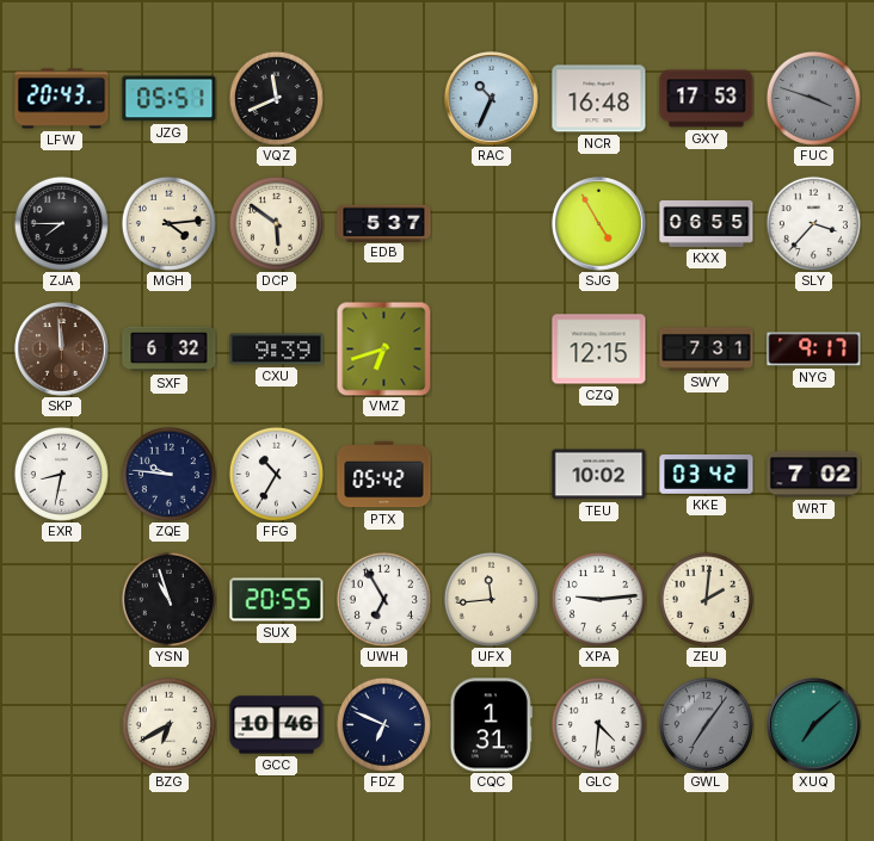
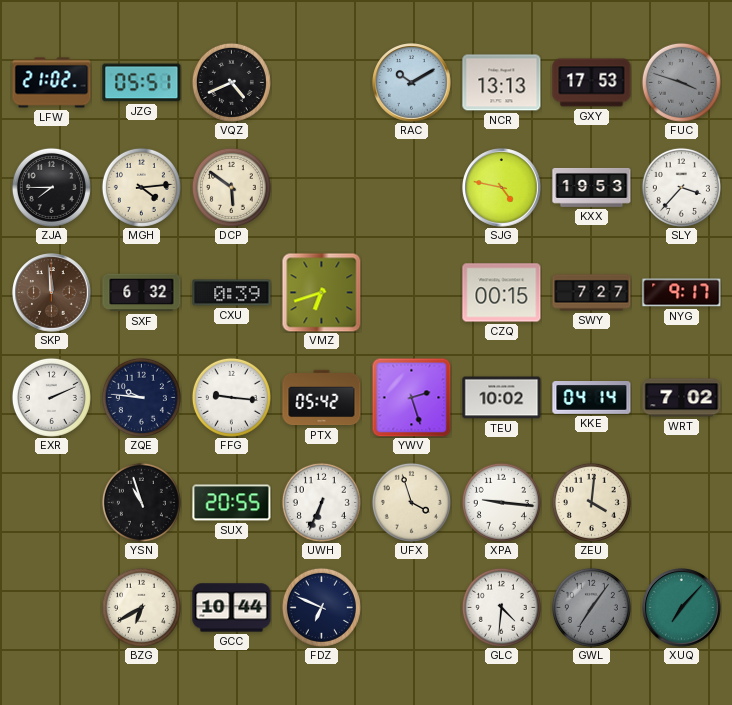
LFW: 20:43 -> 21:02
VQZ: 11:41 -> 4:41
RAC: 10:34 -> 10:10
NCR: 16:48 -> 13:13
EDB: 5:37 -> none
SJG: 4:55 -> 4:47
KXX: 06:55 -> 19:53
CXU: 9:39 -> 0:39
CZQ: 12:15 -> 00:15
SWY: 7:31 -> 7:27
EXR: 8:32 -> 2:11
FFG: 10:35 -> 9:16
YWV: none -> 2:27
KKE: 03:42 -> 04:14
UWH: 6:55 -> 6:34
UFX: 11:44 -> 3:57
XPA: 9:14 -> 9:16
ZEU: 2:01 -> 4:01
GCC: 10:46 -> 10:44
CQC: 1:31 -> none
XUQ: 7:08 -> 7:07
